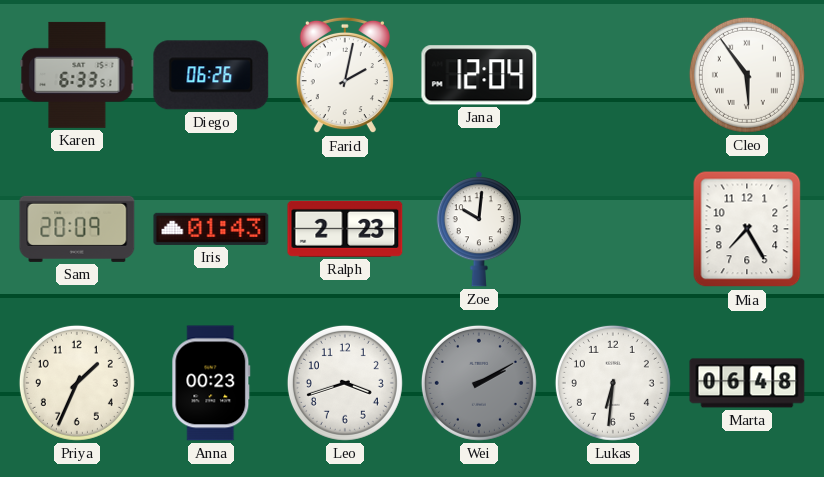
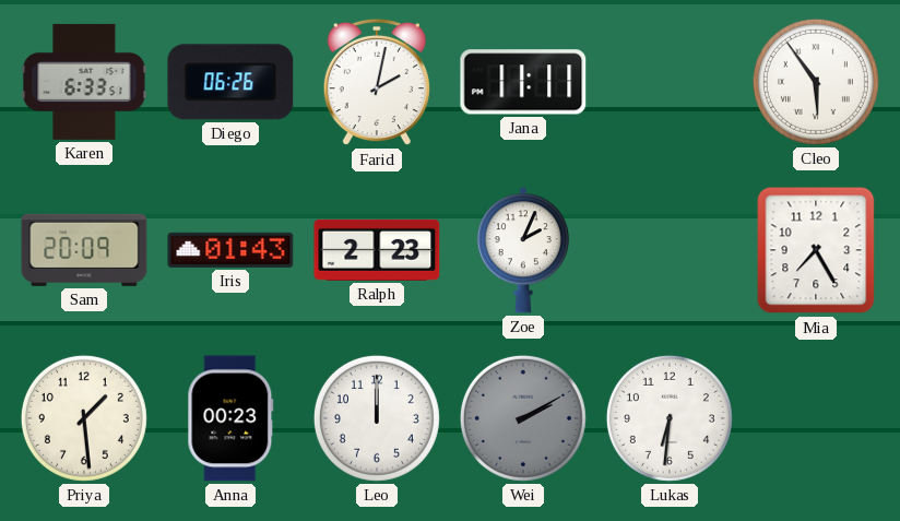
Jana: 12:04 -> 11:11
Zoe: 10:01 -> 2:04
Priya: 1:34 -> 1:29
Leo: 3:42 -> 12:00
Marta: 06:48 -> none
